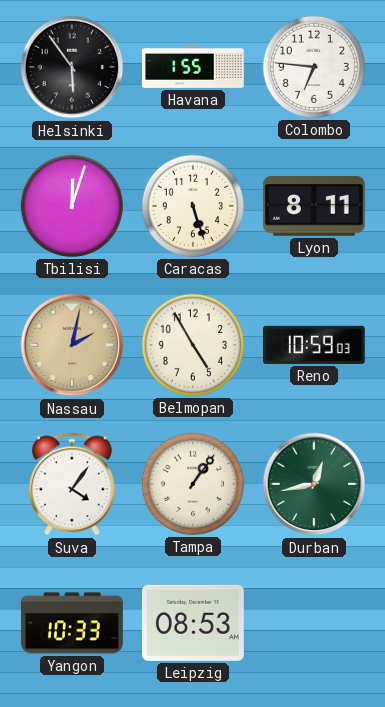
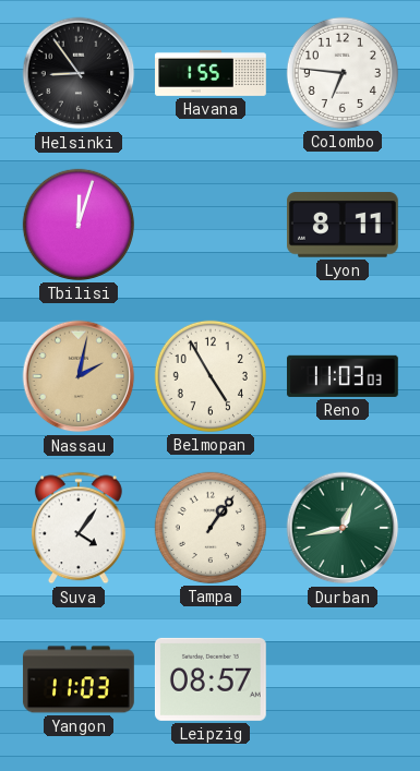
Helsinki: 5:54 -> 8:54
Caracas: 5:27 -> none
Reno: 10:59 -> 11:03
Yangon: 10:33 -> 11:03
Leipzig: 08:53 -> 08:57
